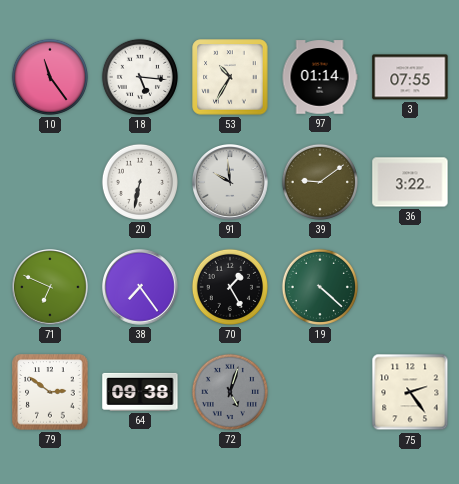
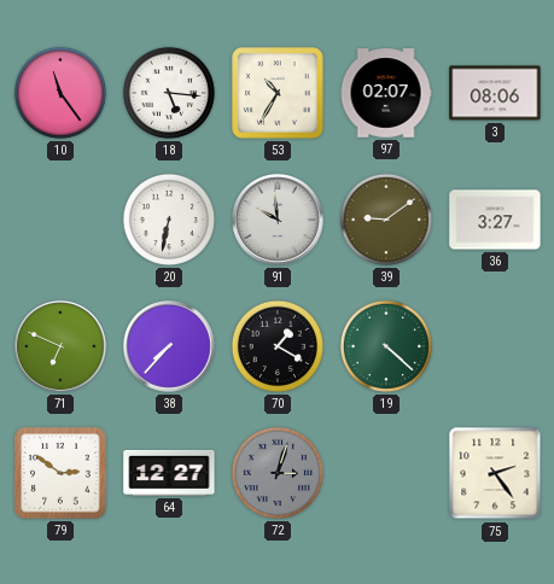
97: 01:14 -> 02:07
3: 07:55 -> 08:06
36: 3:22 -> 3:27
38: 7:24 -> 7:37
70: 1:25 -> 1:20
64: 09:38 -> 12:27
72: 5:03 -> 3:03
